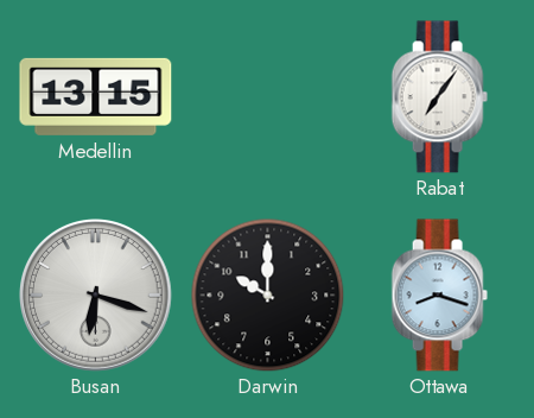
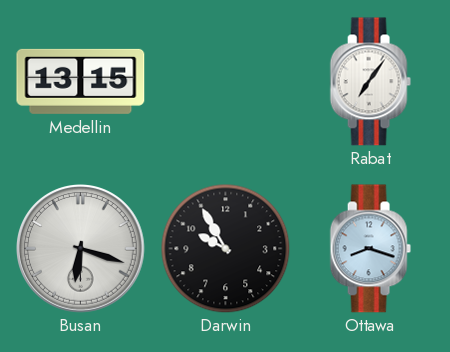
Darwin: 10:00 -> 9:55
